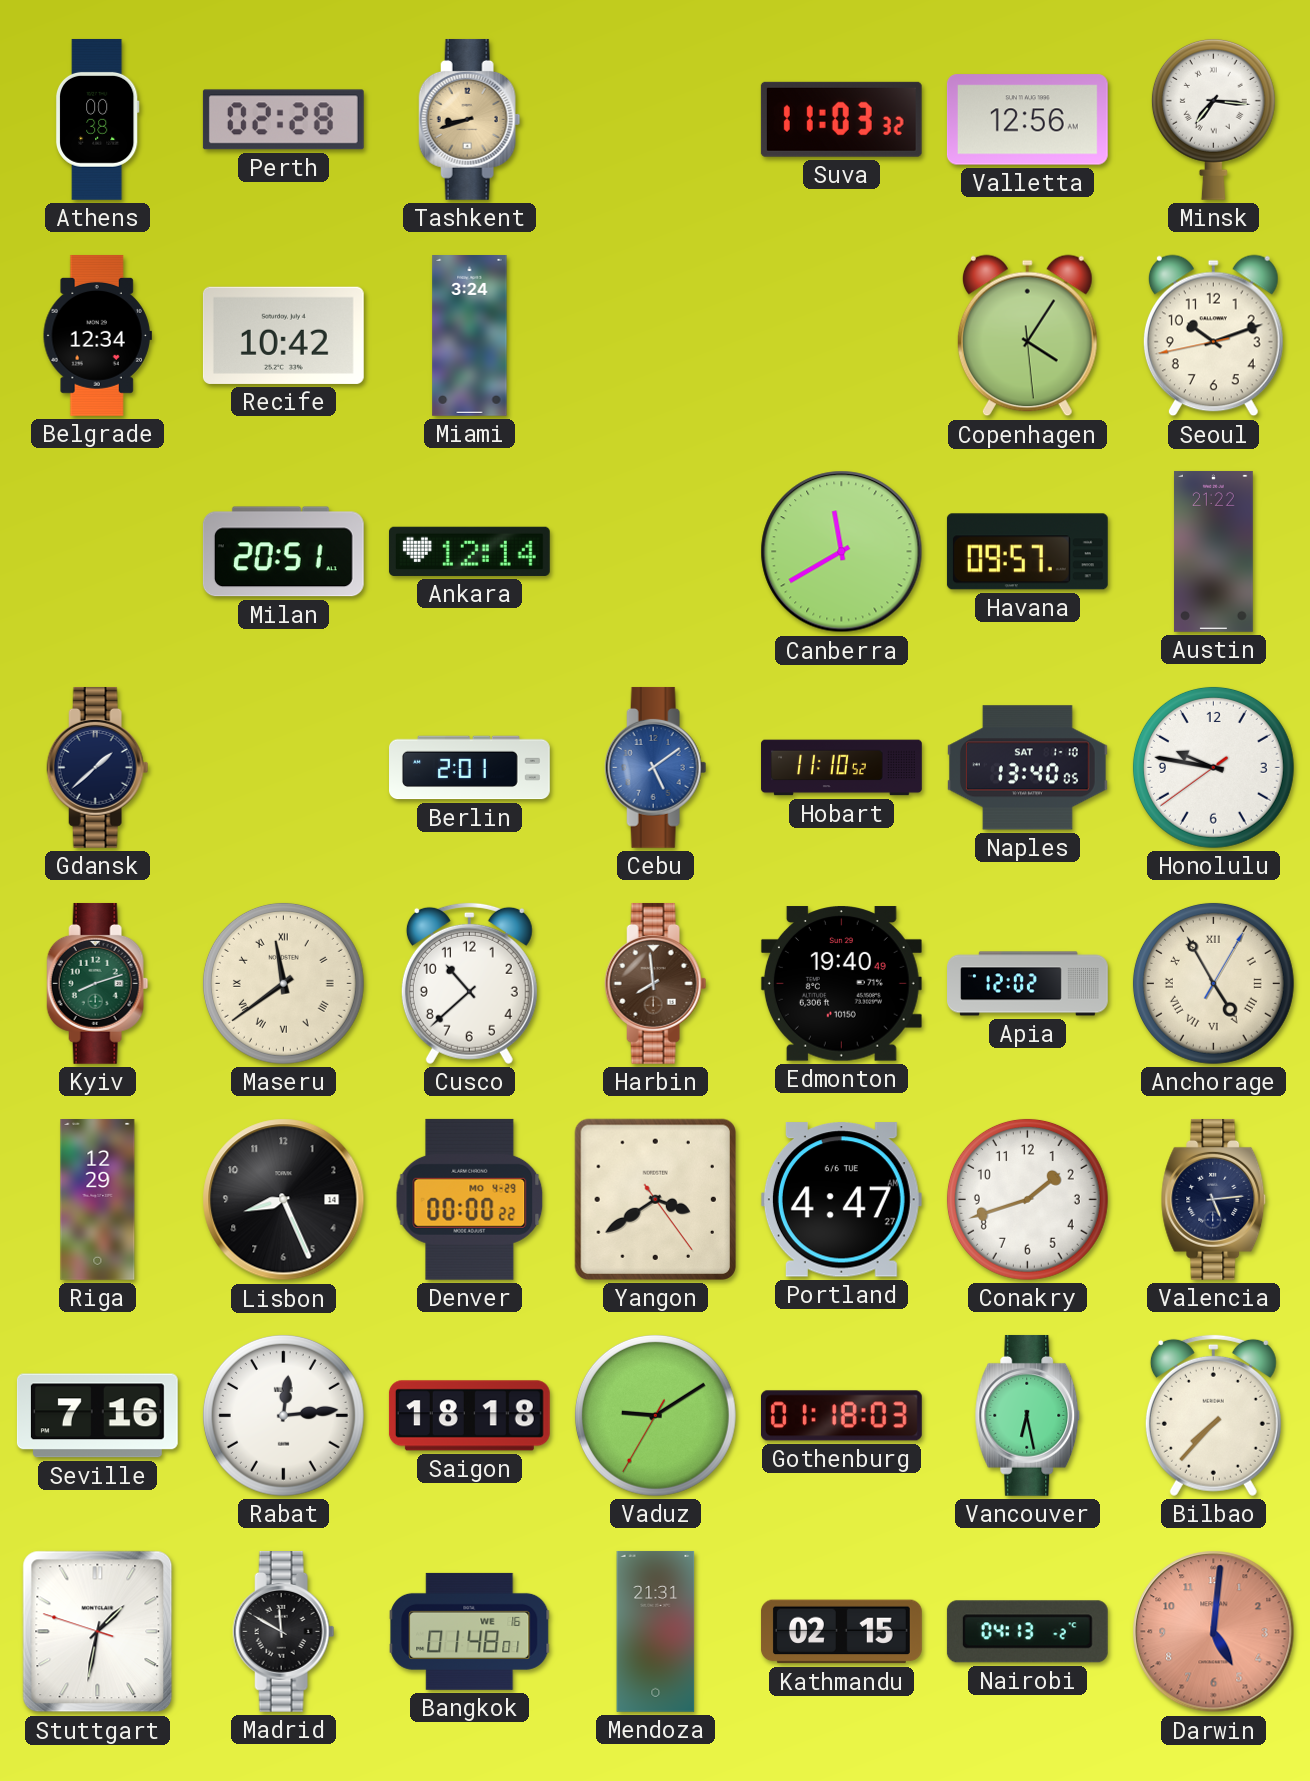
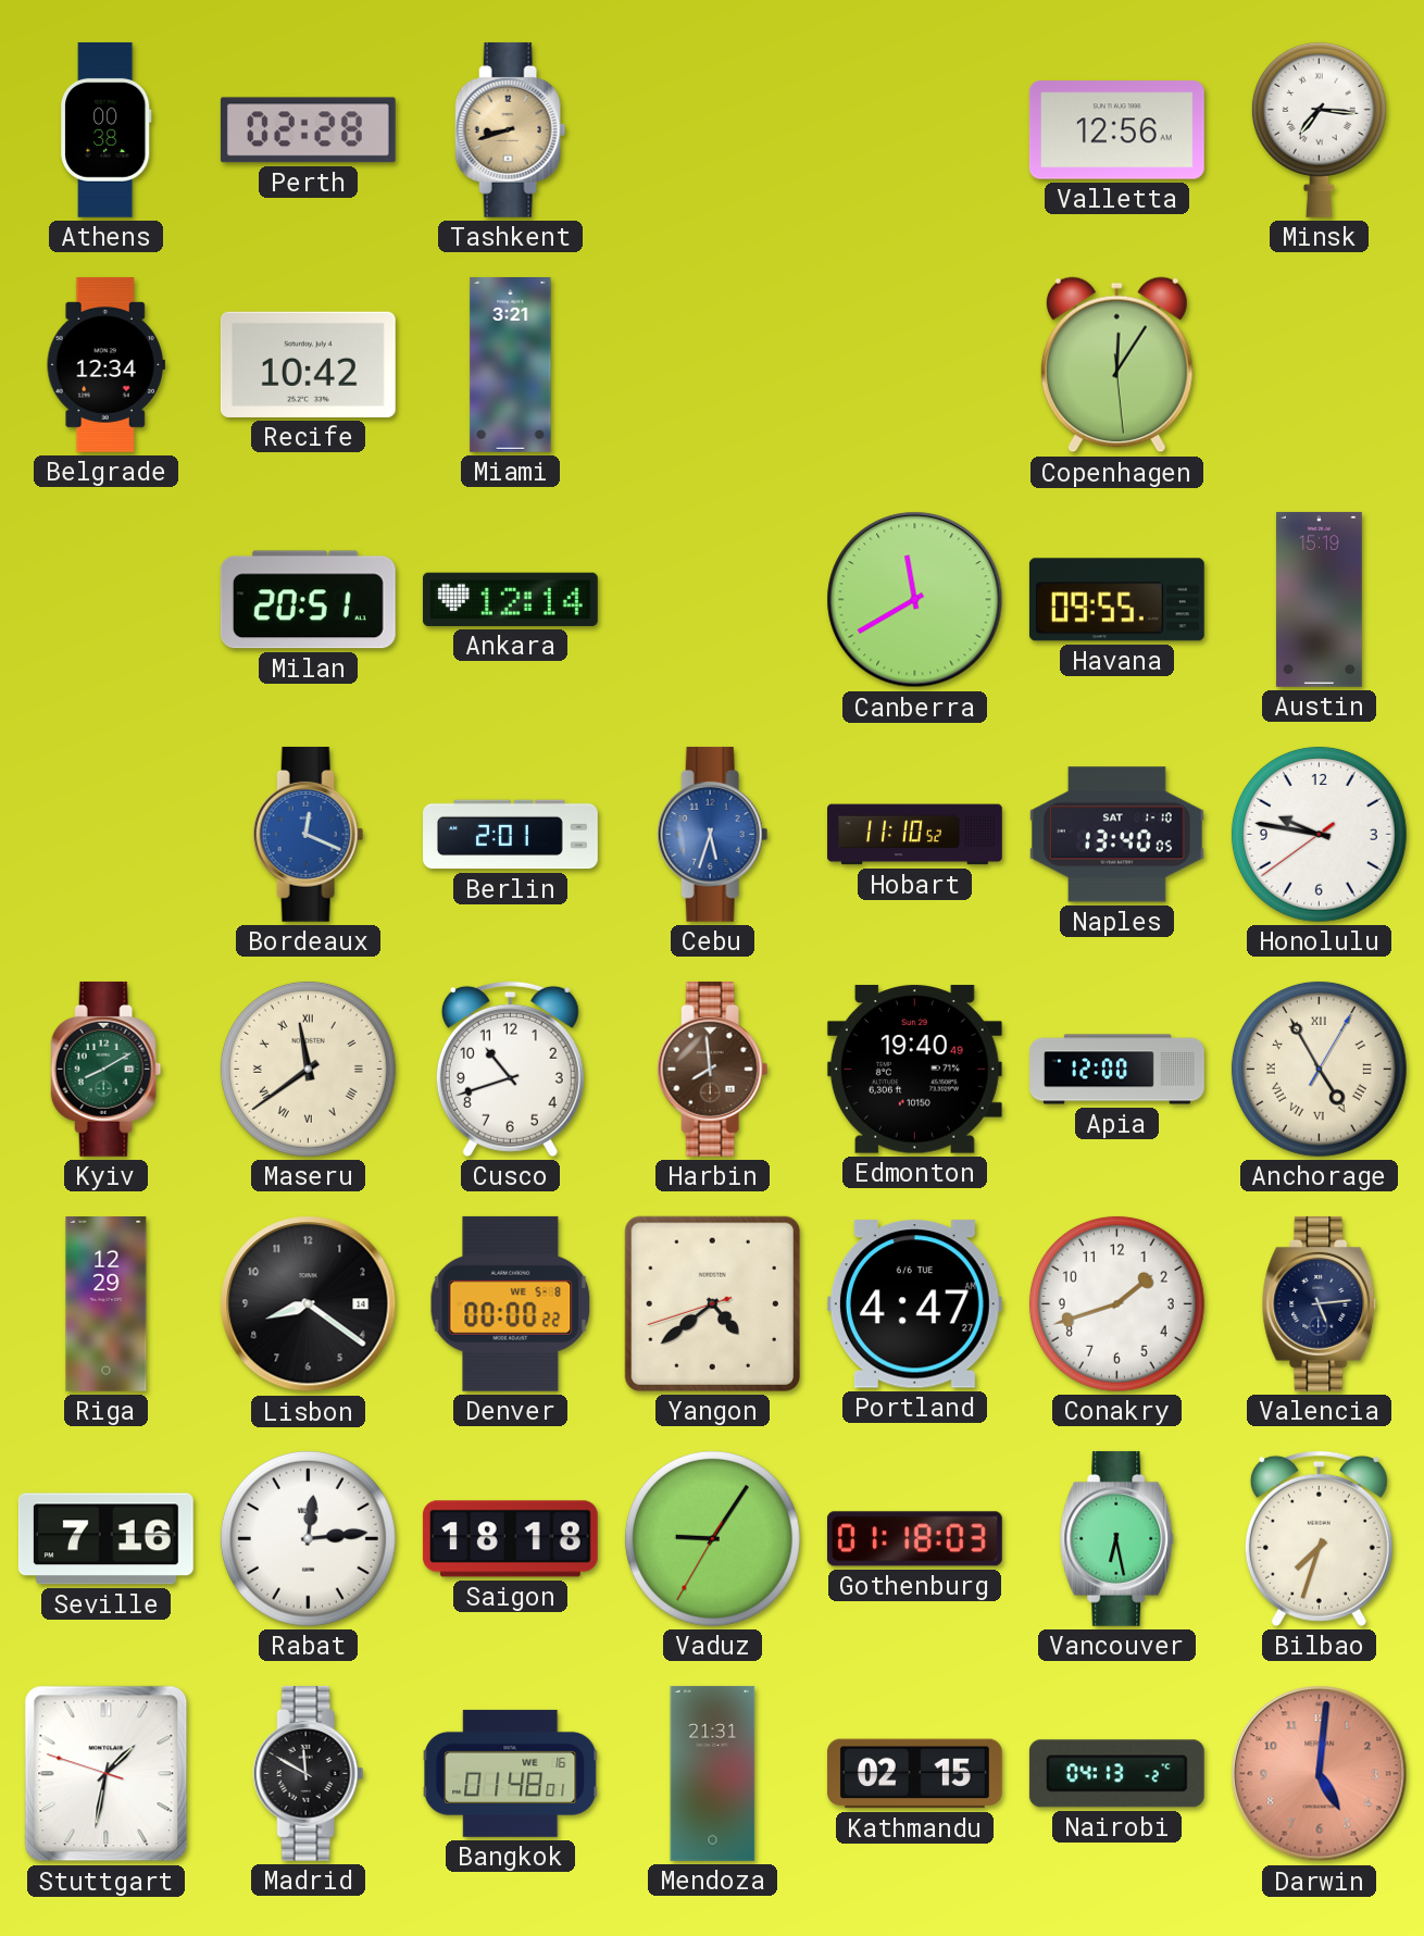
Suva: 11:03 -> none
Miami: 3:24 -> 3:21
Copenhagen: 4:05 -> 12:05
Seoul: 10:11 -> none
Havana: 09:57 -> 09:55
Austin: 21:22 -> 15:19
Gdansk: 1:38 -> none
Bordeaux: none -> 12:19
Cebu: 5:09 -> 5:33
Kyiv: 8:12 -> 8:10
Cusco: 10:38 -> 10:42
Apia: 12:02 -> 12:00
Lisbon: 8:26 -> 8:21
Denver date: MO 4-29 -> WE 5-8
Yangon: 3:39 -> 4:38
Vaduz: 9:09 -> 9:05
Bilbao: 7:37 -> 7:33
